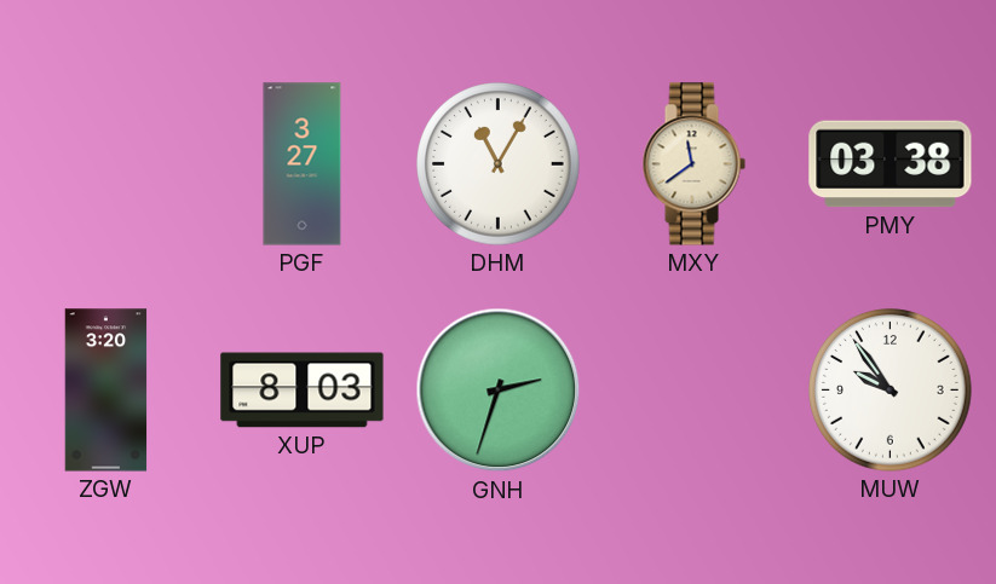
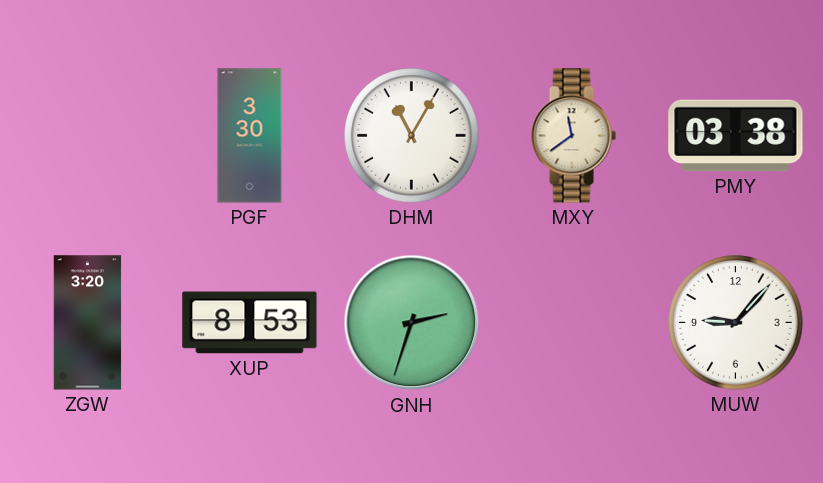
PGF: 3:27 -> 3:30
XUP: 8:03 -> 8:53
MUW: 9:54 -> 9:07
